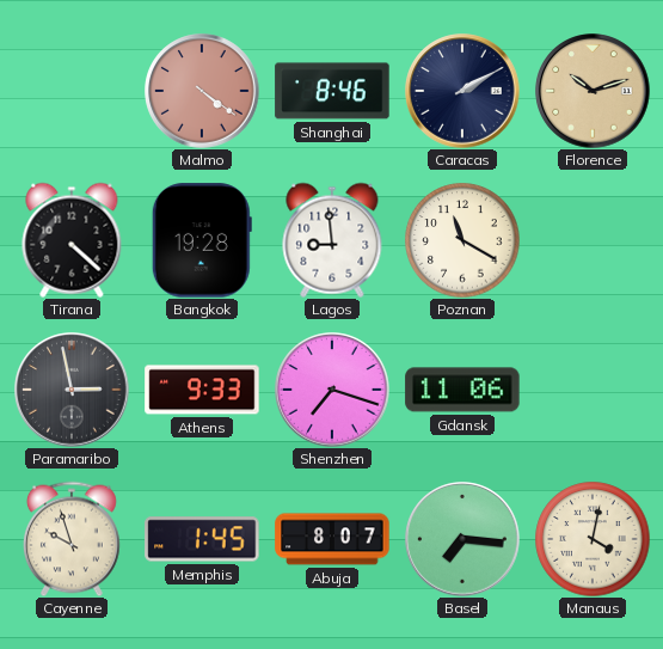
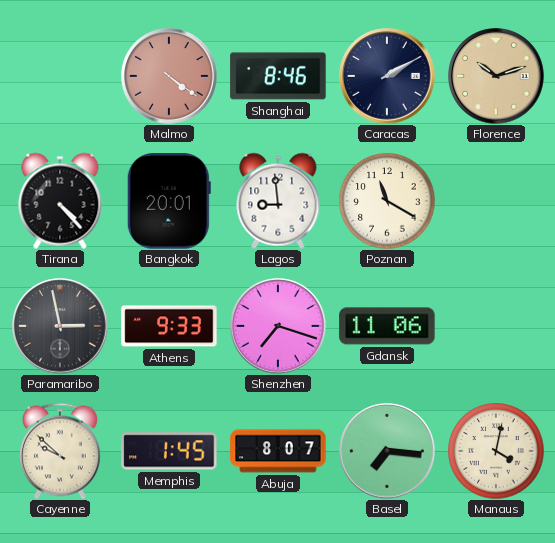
Tirana: 4:22 -> 4:23
Bangkok: 19:28 -> 20:01
Cayenne: 9:57 -> 9:52
